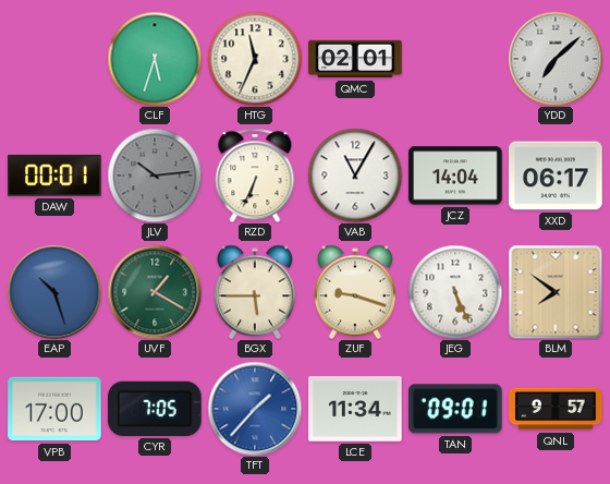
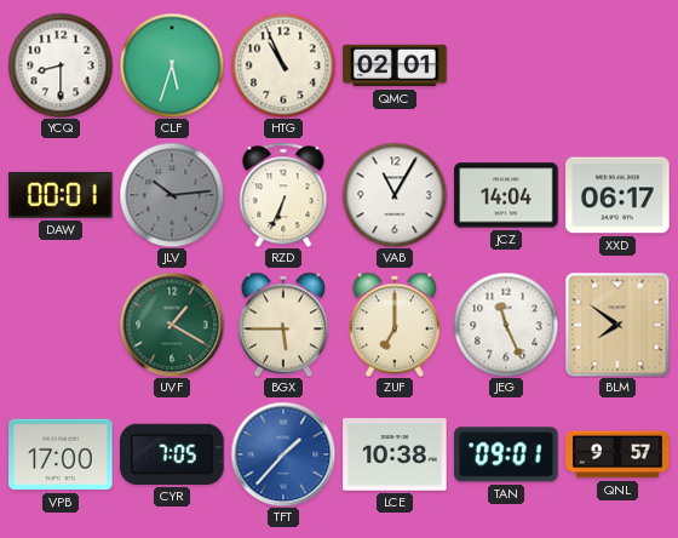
YCQ: none -> 8:30
HTG: 11:34 -> 10:56
YDD: 7:08 -> none
EAP: 10:27 -> none
ZUF: 9:18 -> 7:00
JEG: 5:26 -> 11:26
LCE: 11:34 -> 10:38
